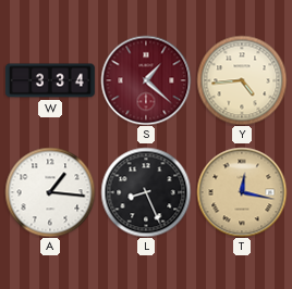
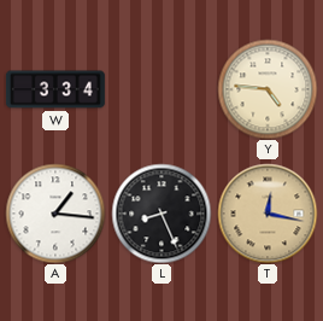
S: 1:22 -> none
Y: 4:44 -> 4:46
